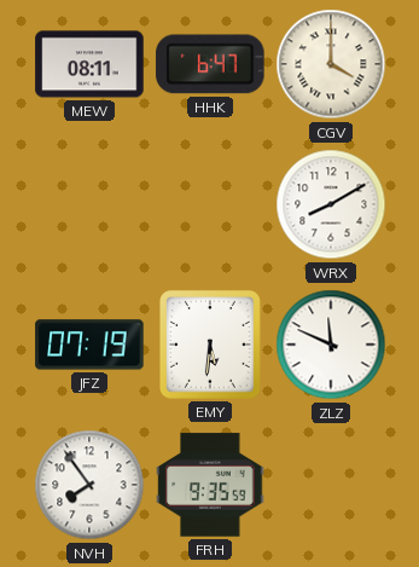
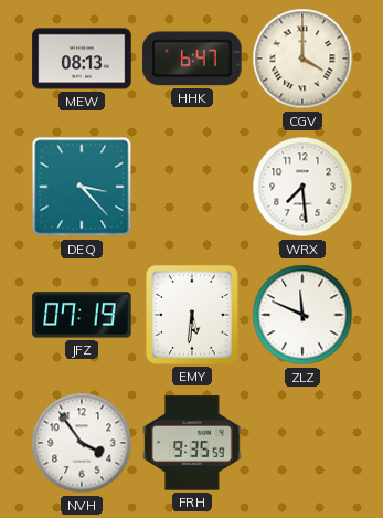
MEW: 08:11 -> 08:13
DEQ: none -> 3:23
WRX: 8:10 -> 7:29
NVH: 7:54 -> 3:54
